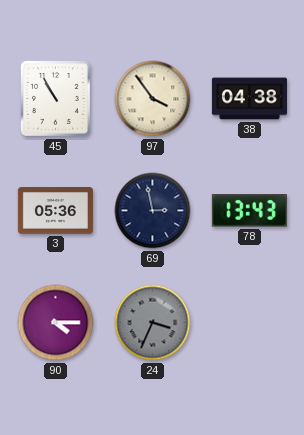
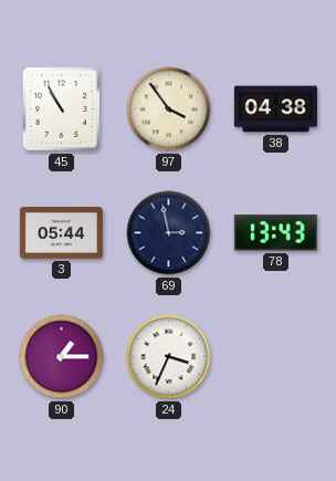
3: 05:36 -> 05:44
90: 4:15 -> 1:15
24 dial: grey -> white
